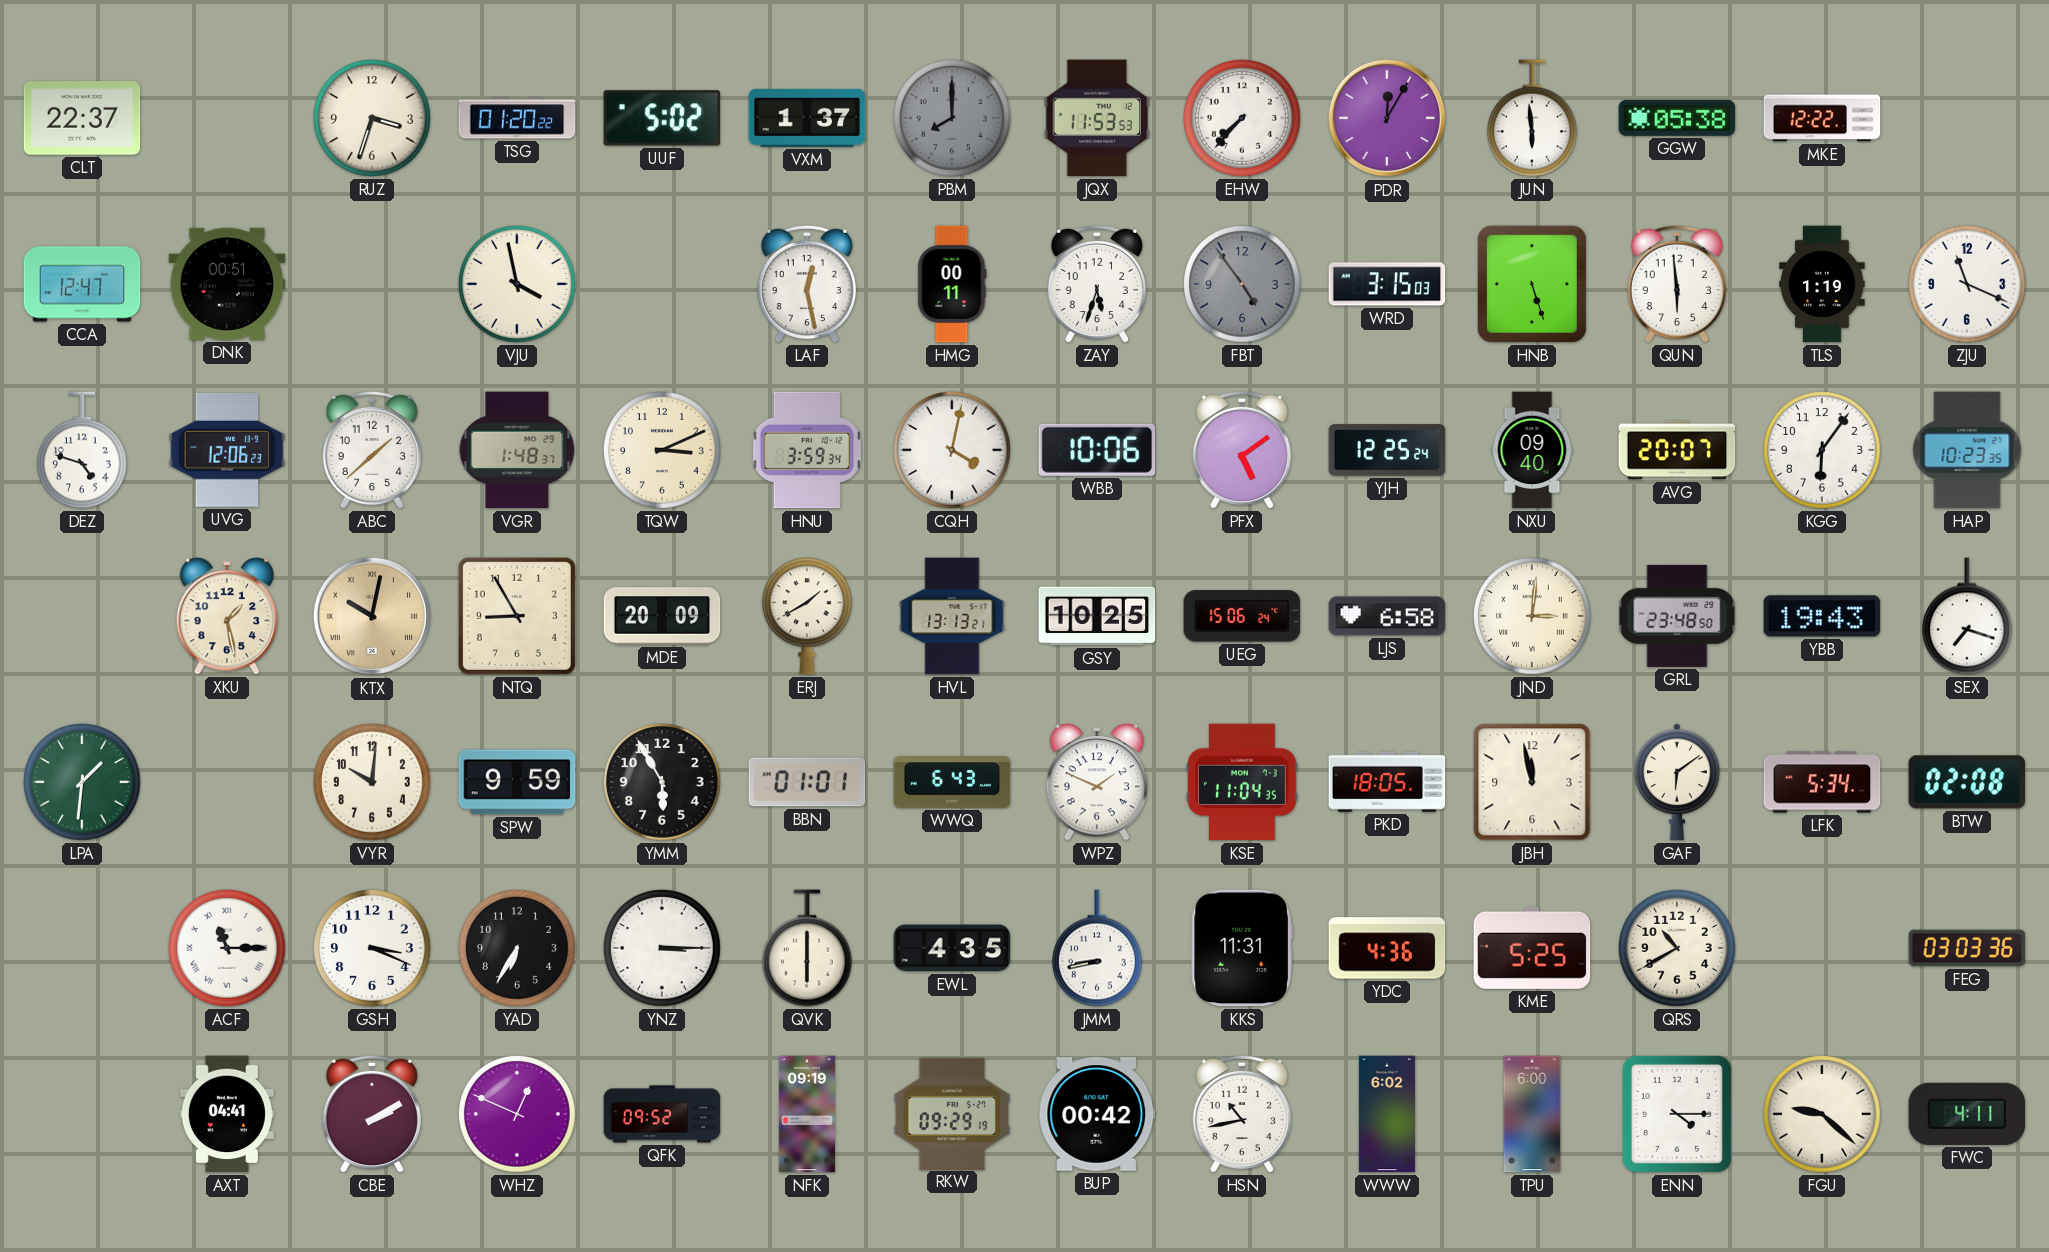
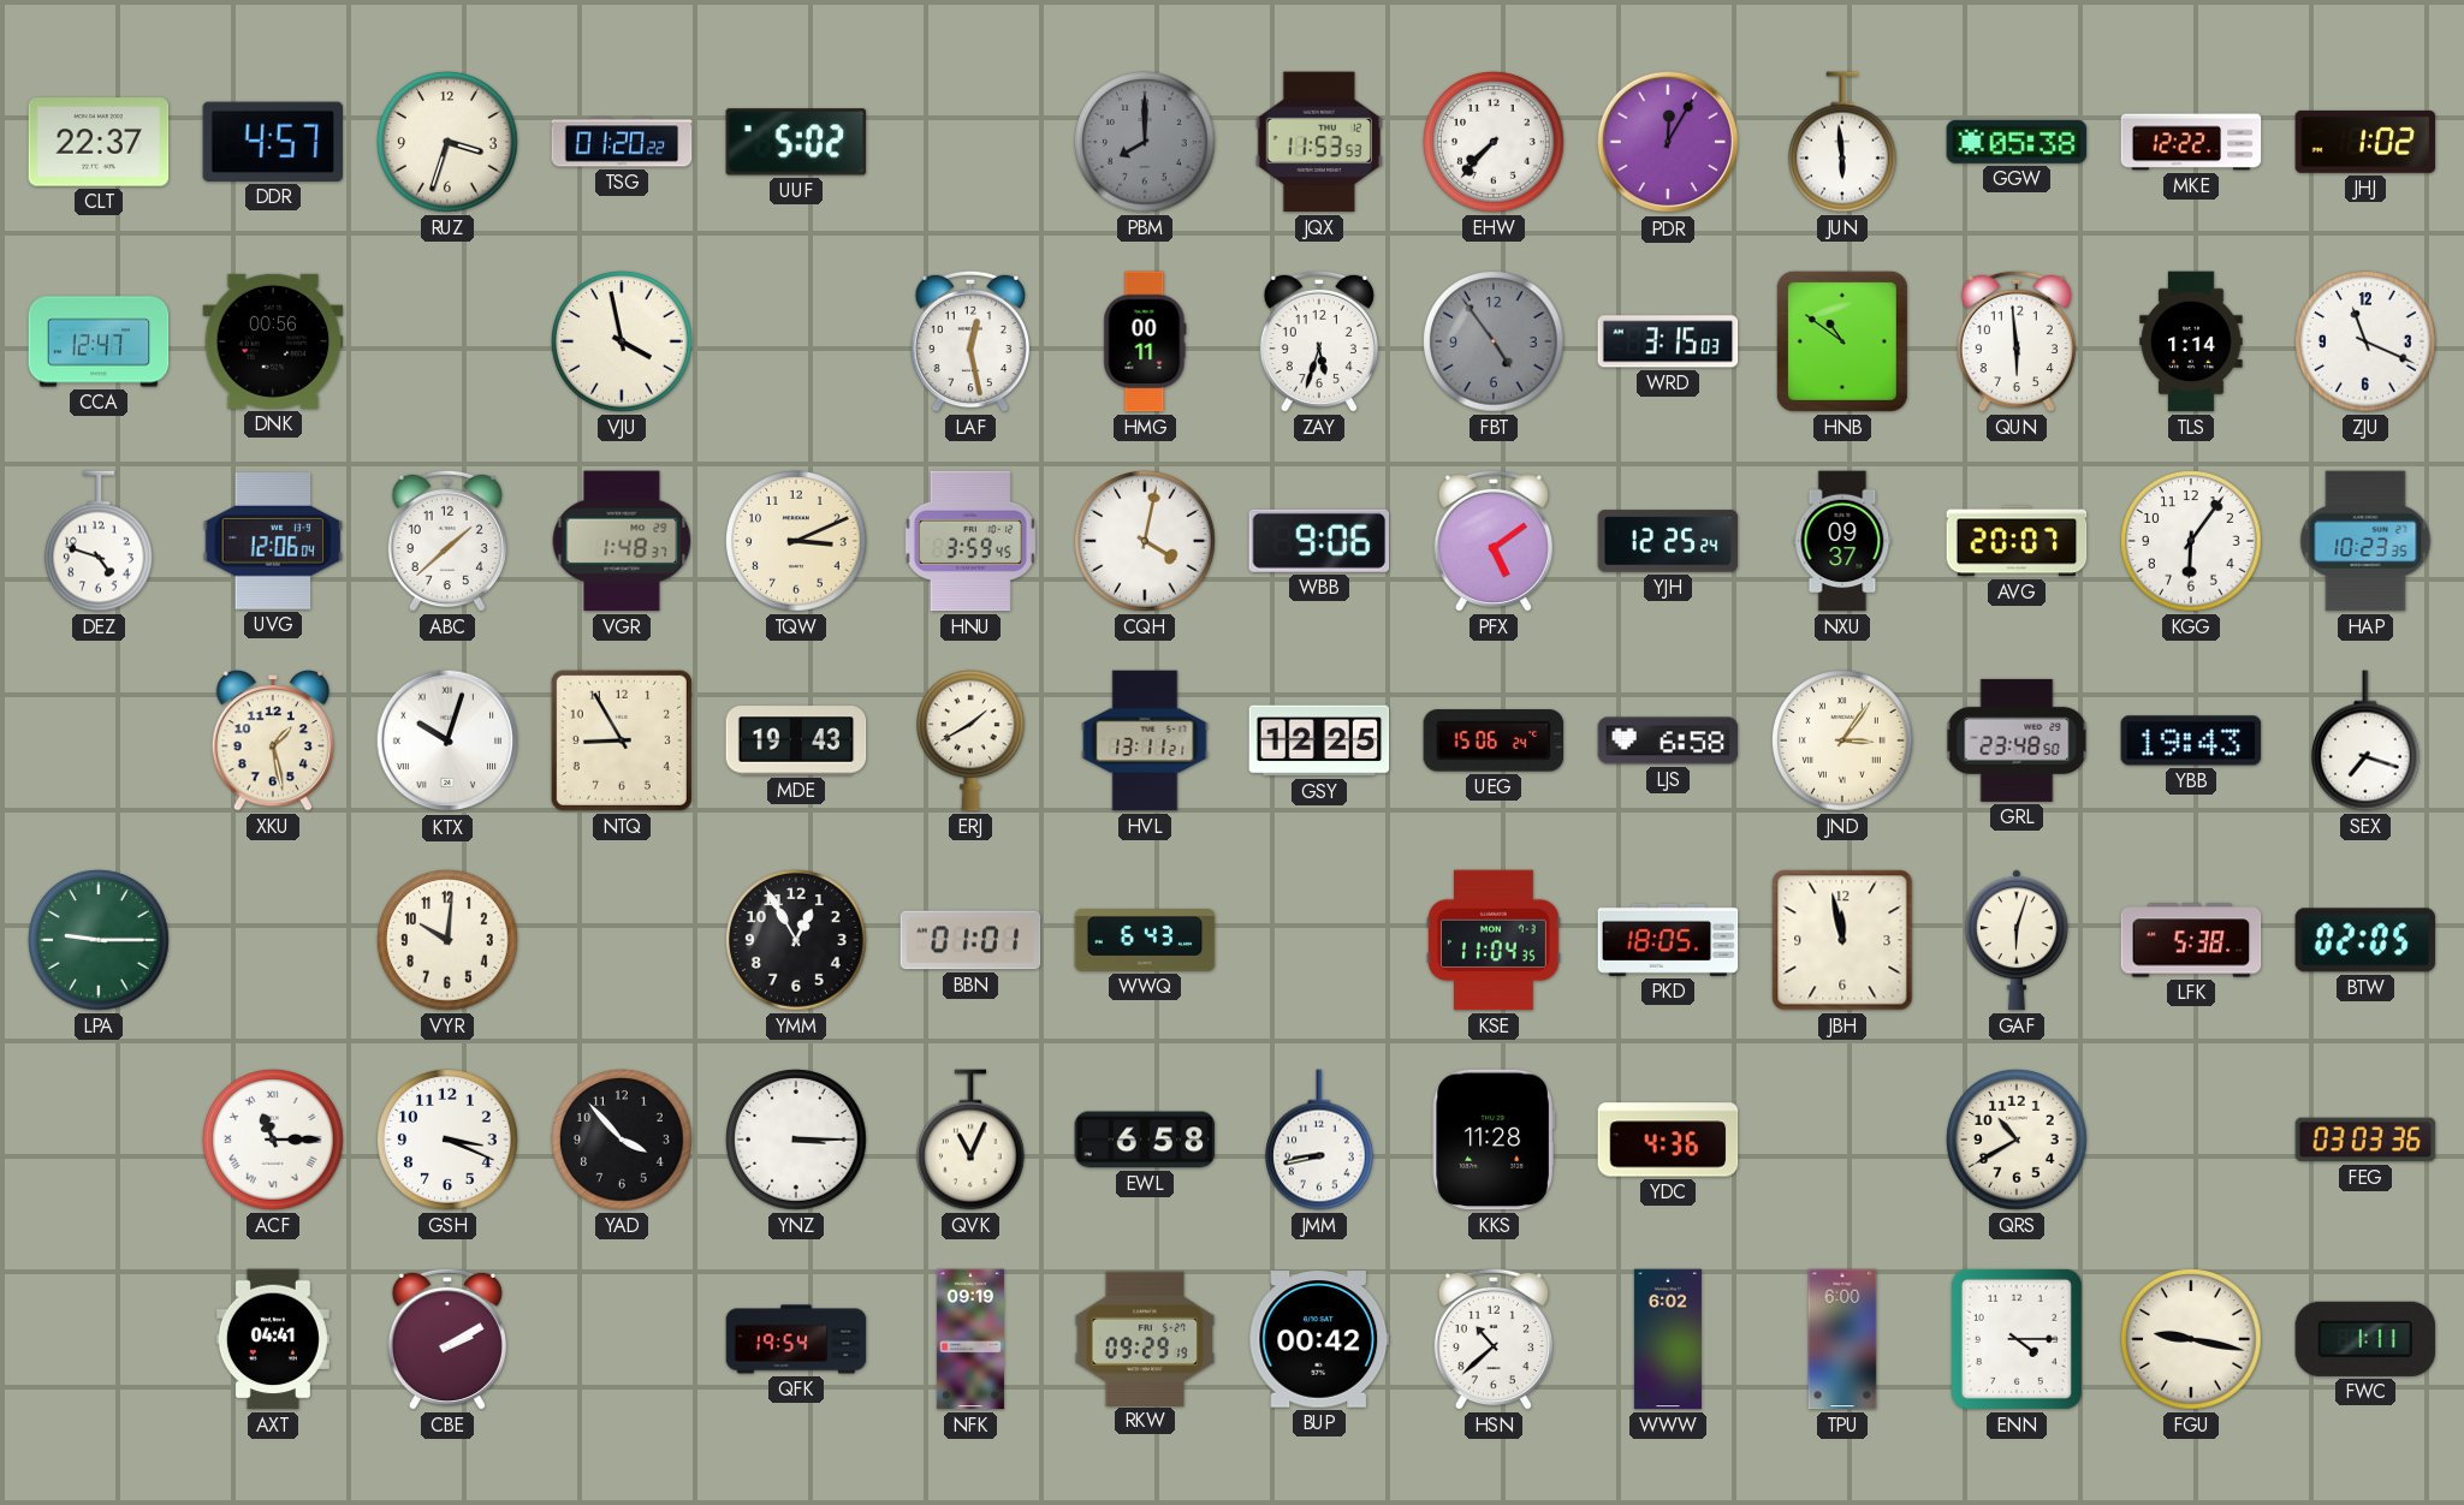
DDR: none -> 4:57
VXM: 1:37 -> none
JHJ: none -> 1:02
DNK: 00:51 -> 00:56
HNB: 5:27 -> 10:51
TLS: 1:19 -> 1:14
UVG: 12:06:23 -> 12:06:04
HNU: 3:59:34 -> 3:59:45
WBB: 10:06 -> 9:06
NXU: 09:40 -> 09:37
KTX: 10:02 -> 10:03
KTX dial: champagne -> white
MDE: 20:09 -> 19:43
HVL: 13:13 -> 13:11
GSY: 10:25 -> 12:25
JND: 3:01 -> 3:06
LPA: 1:31 -> 9:15
SPW: 9:59 -> none
YMM: 5:55 -> 12:55
WPZ: 1:49 -> none
GAF: 6:09 -> 6:03
LFK: 5:34 -> 5:38
BTW: 02:08 -> 02:05
YAD: 6:35 -> 3:53
QVK: 6:00 -> 11:04
EWL: 4:35 -> 6:58
KKS: 11:31 -> 11:28
KME: 5:25 -> none
WHZ: 12:49 -> none
QFK: 09:52 -> 19:54
HSN: 10:43 -> 10:38
FGU: 9:22 -> 9:17
FWC: 4:11 -> 1:11
